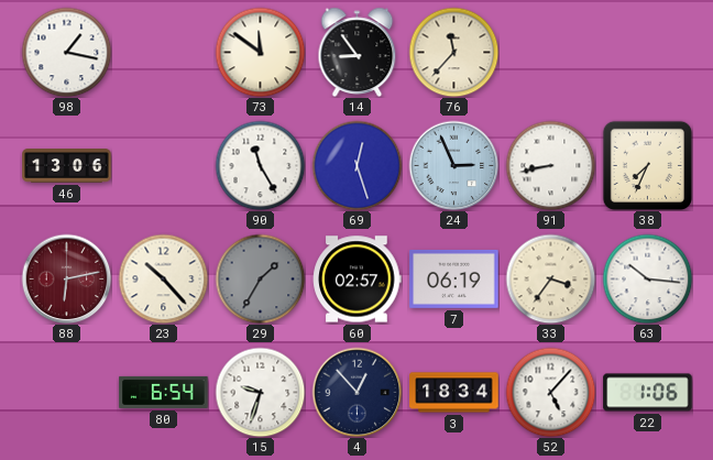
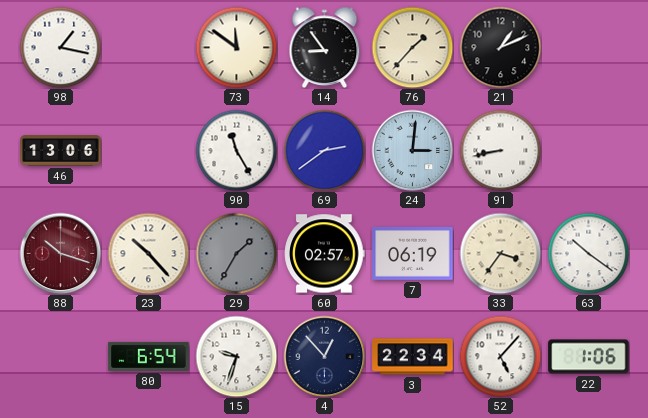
76: 11:37 -> 1:37
21: none -> 1:11
69: 12:27 -> 2:39
24: 2:56 -> 3:01
38: 7:34 -> none
88: 6:13 -> 10:18
63: 10:16 -> 10:21
3: 18:34 -> 22:34
